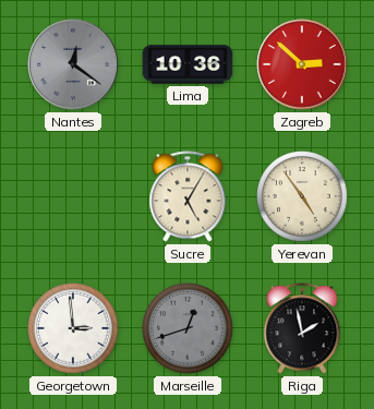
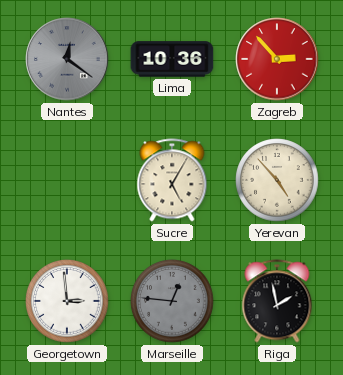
Zagreb: 2:52 -> 2:53
Yerevan: 4:54 -> 4:53
Marseille: 12:42 -> 12:46
